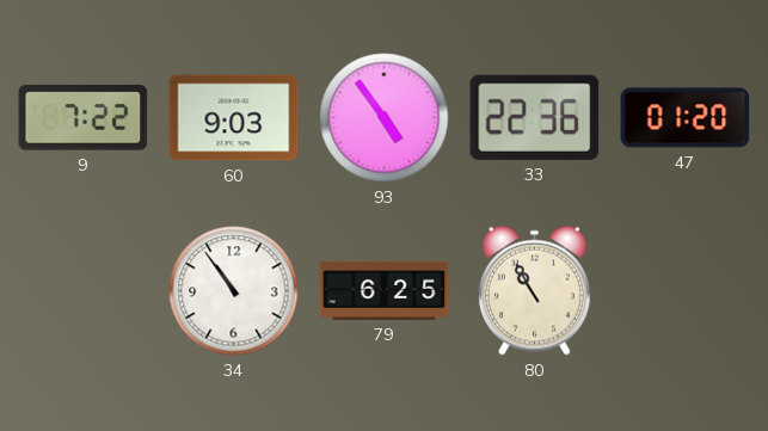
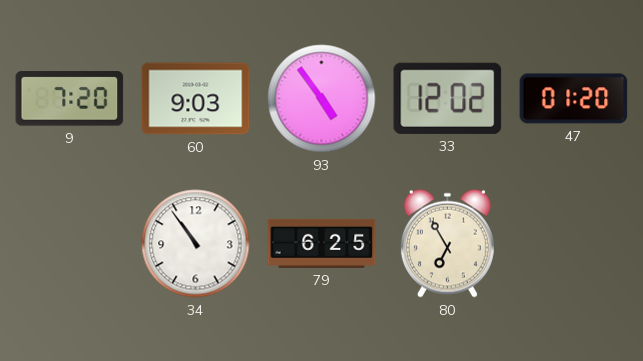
9: 7:22 -> 7:20
33: 22:36 -> 12:02
80: 10:55 -> 6:55
